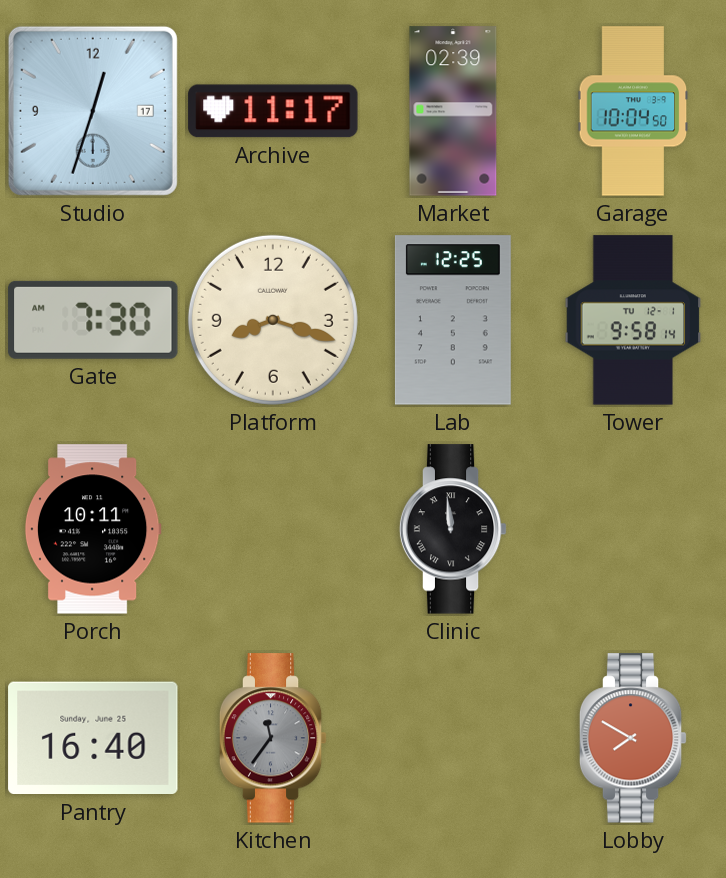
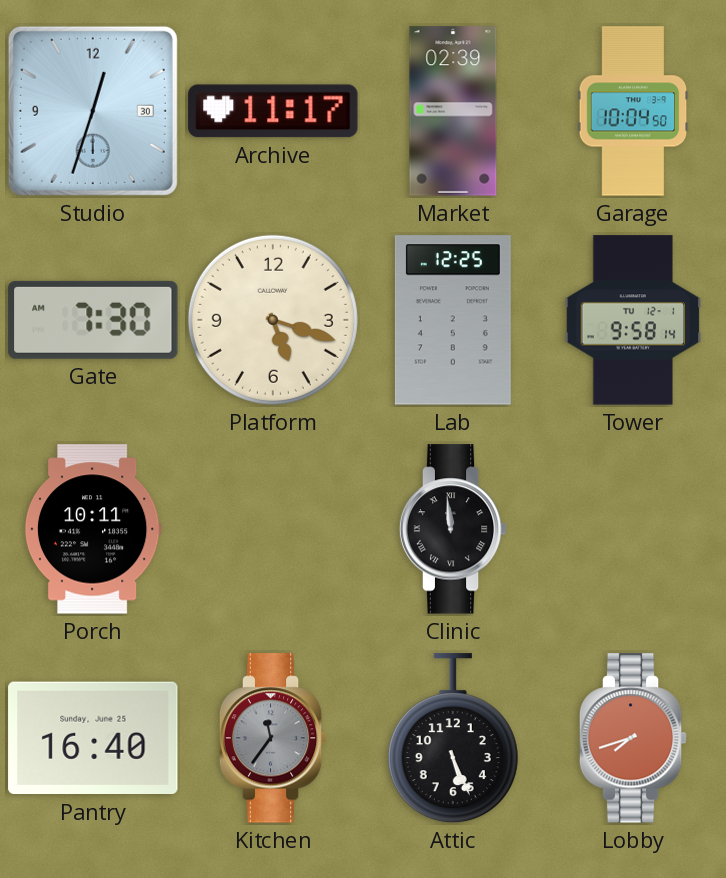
Studio date: 17 -> 30
Platform: 8:18 -> 5:18
Attic: none -> 5:26
Lobby: 7:50 -> 7:42
